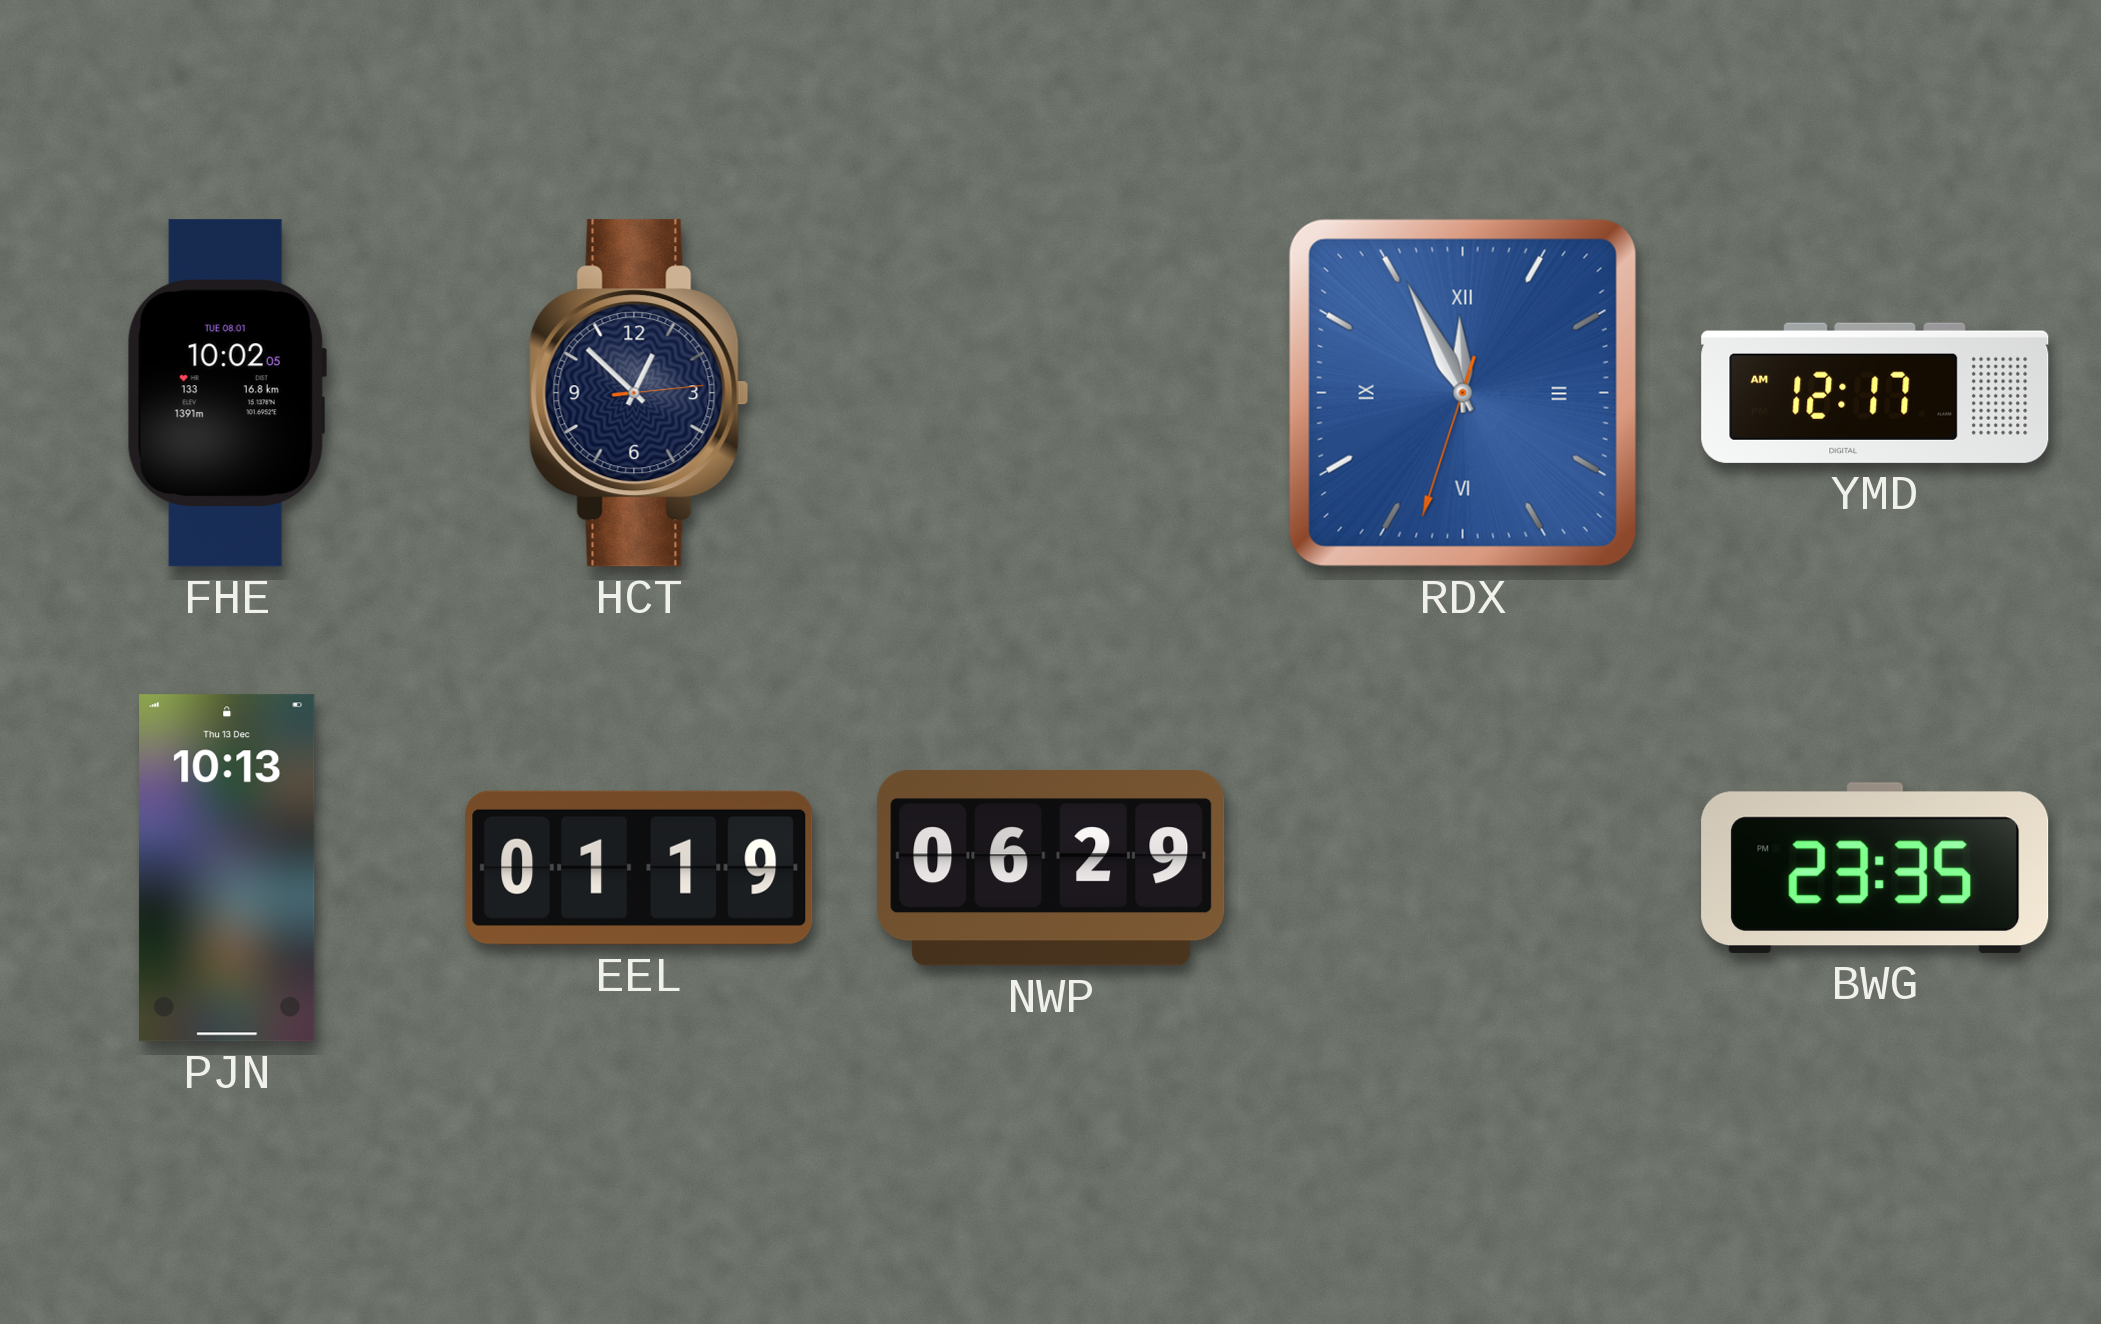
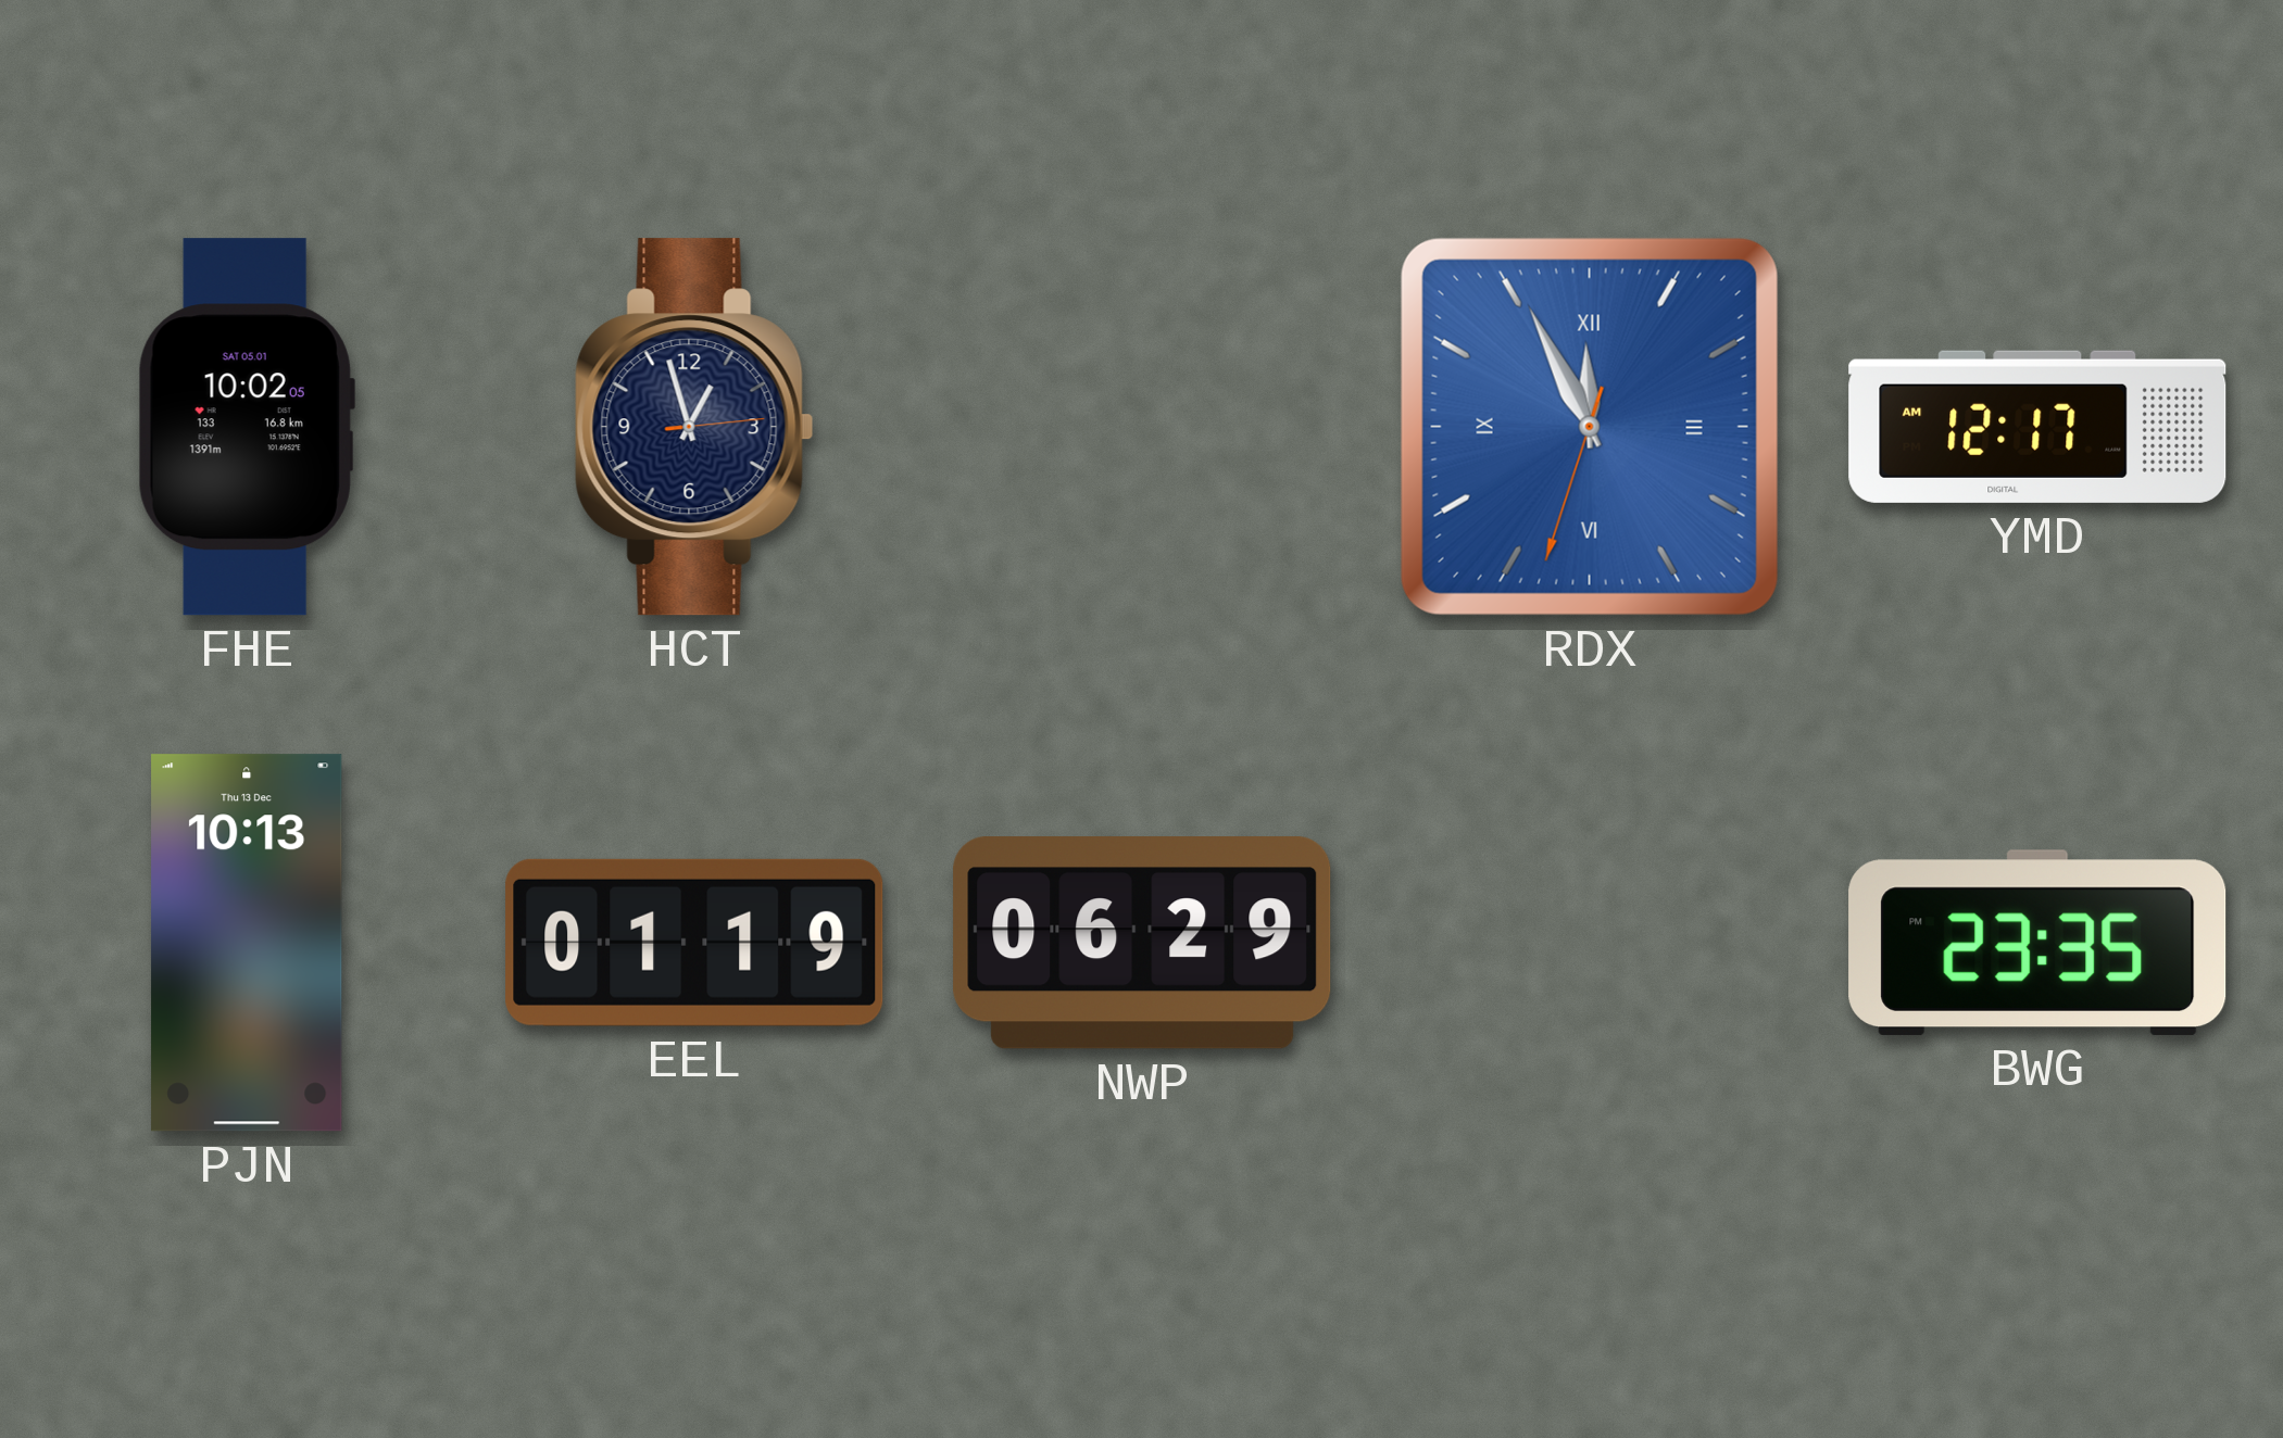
FHE date: TUE 08.01 -> SAT 05.01
HCT: 12:52 -> 12:57
